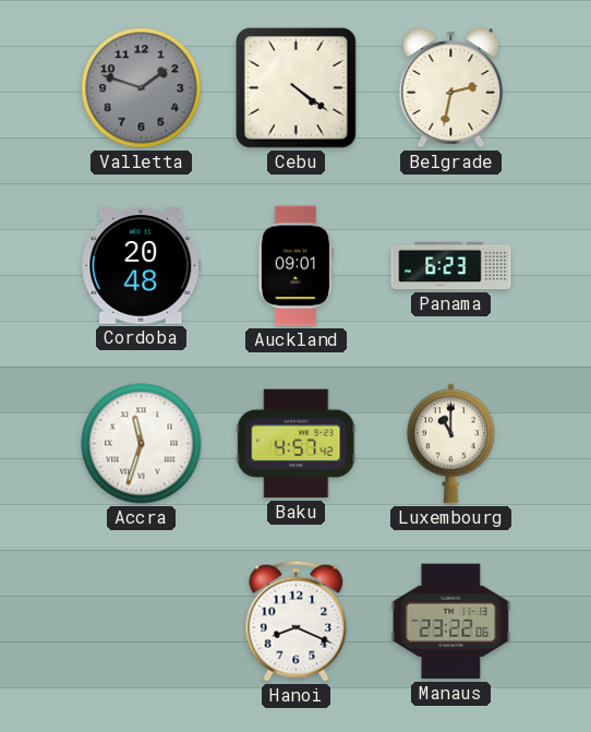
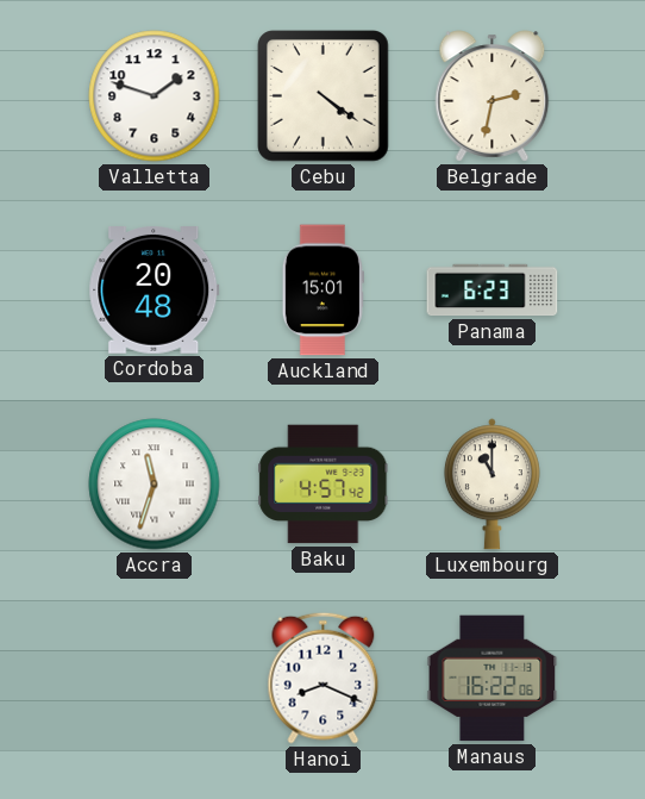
Valletta dial: grey -> white
Auckland: 09:01 -> 15:01
Manaus: 23:22 -> 16:22
